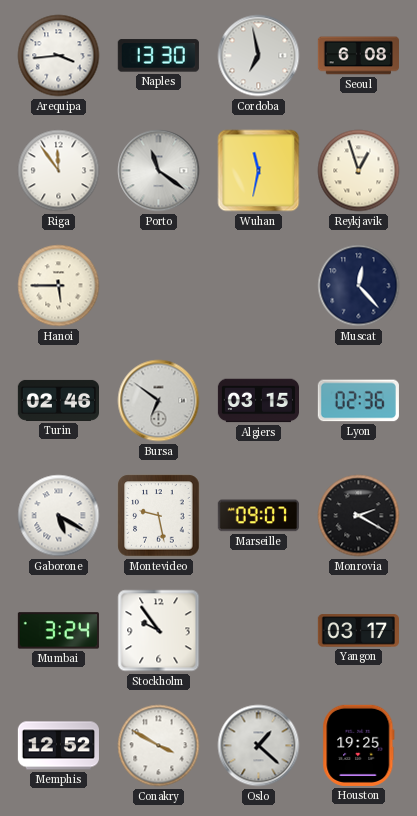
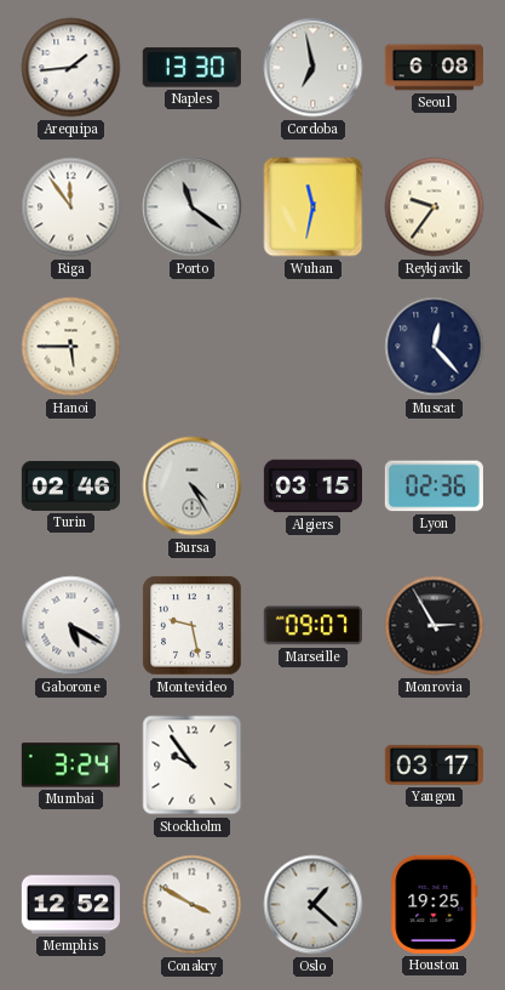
Arequipa: 3:44 -> 1:44
Reykjavik: 12:57 -> 9:36
Bursa: 6:51 -> 4:25
Monrovia: 2:20 -> 2:55
